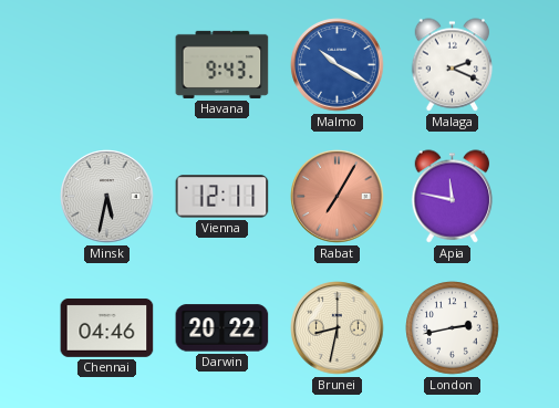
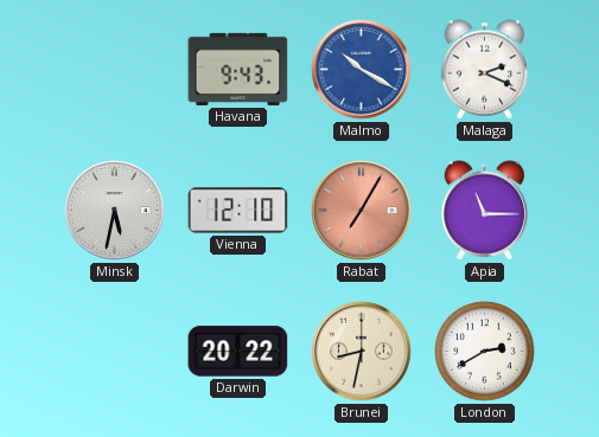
Vienna: 12:11 -> 12:10
Apia: 11:47 -> 11:15
Chennai: 04:46 -> none
London: 2:43 -> 2:40
